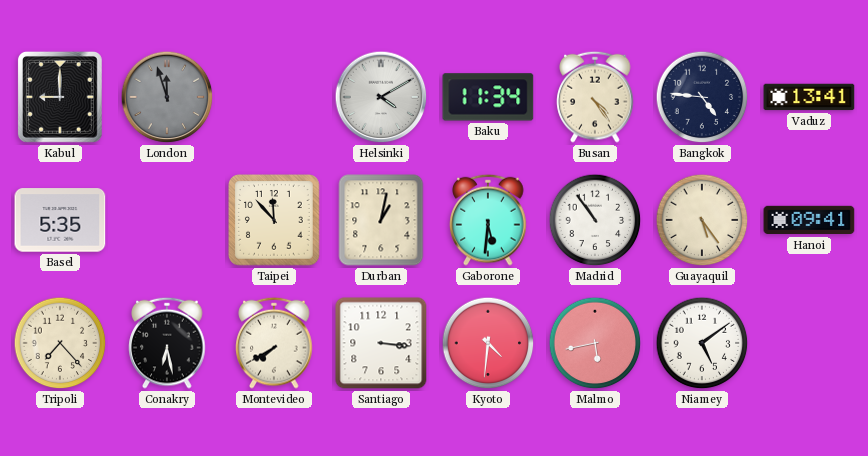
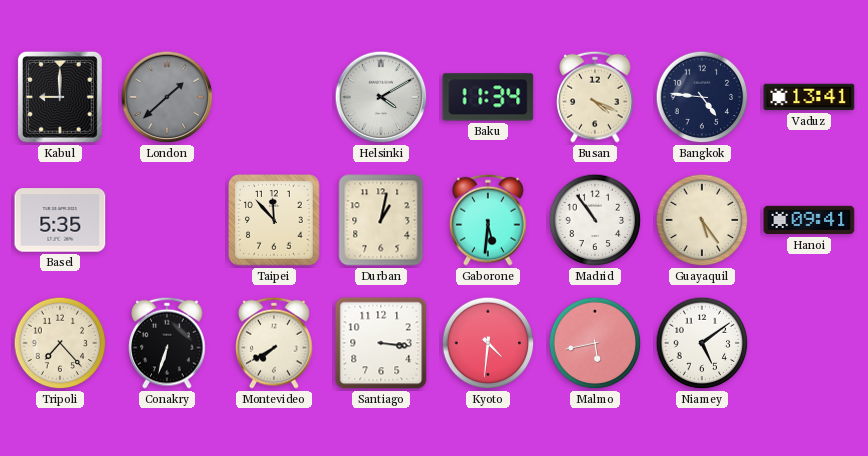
London: 11:57 -> 1:38
Busan: 4:24 -> 4:19
Conakry: 6:28 -> 6:33
